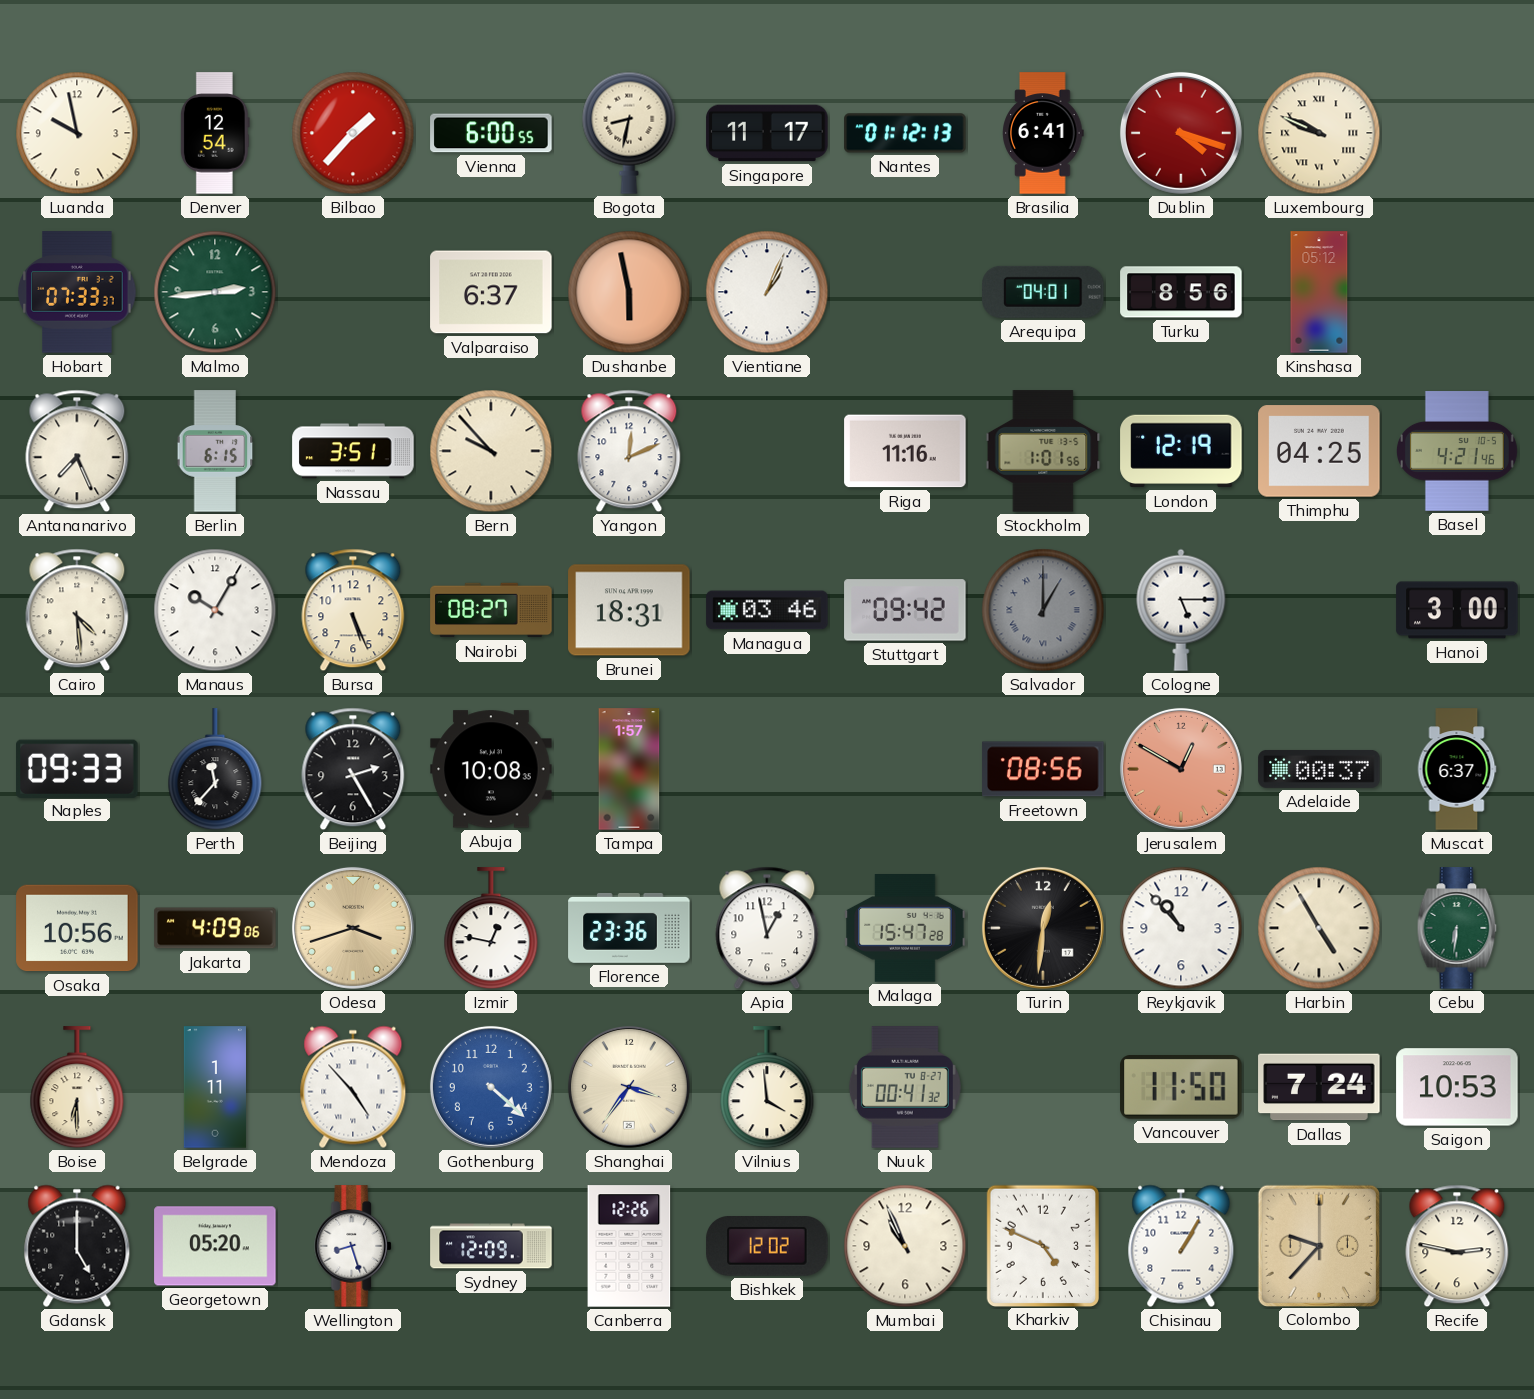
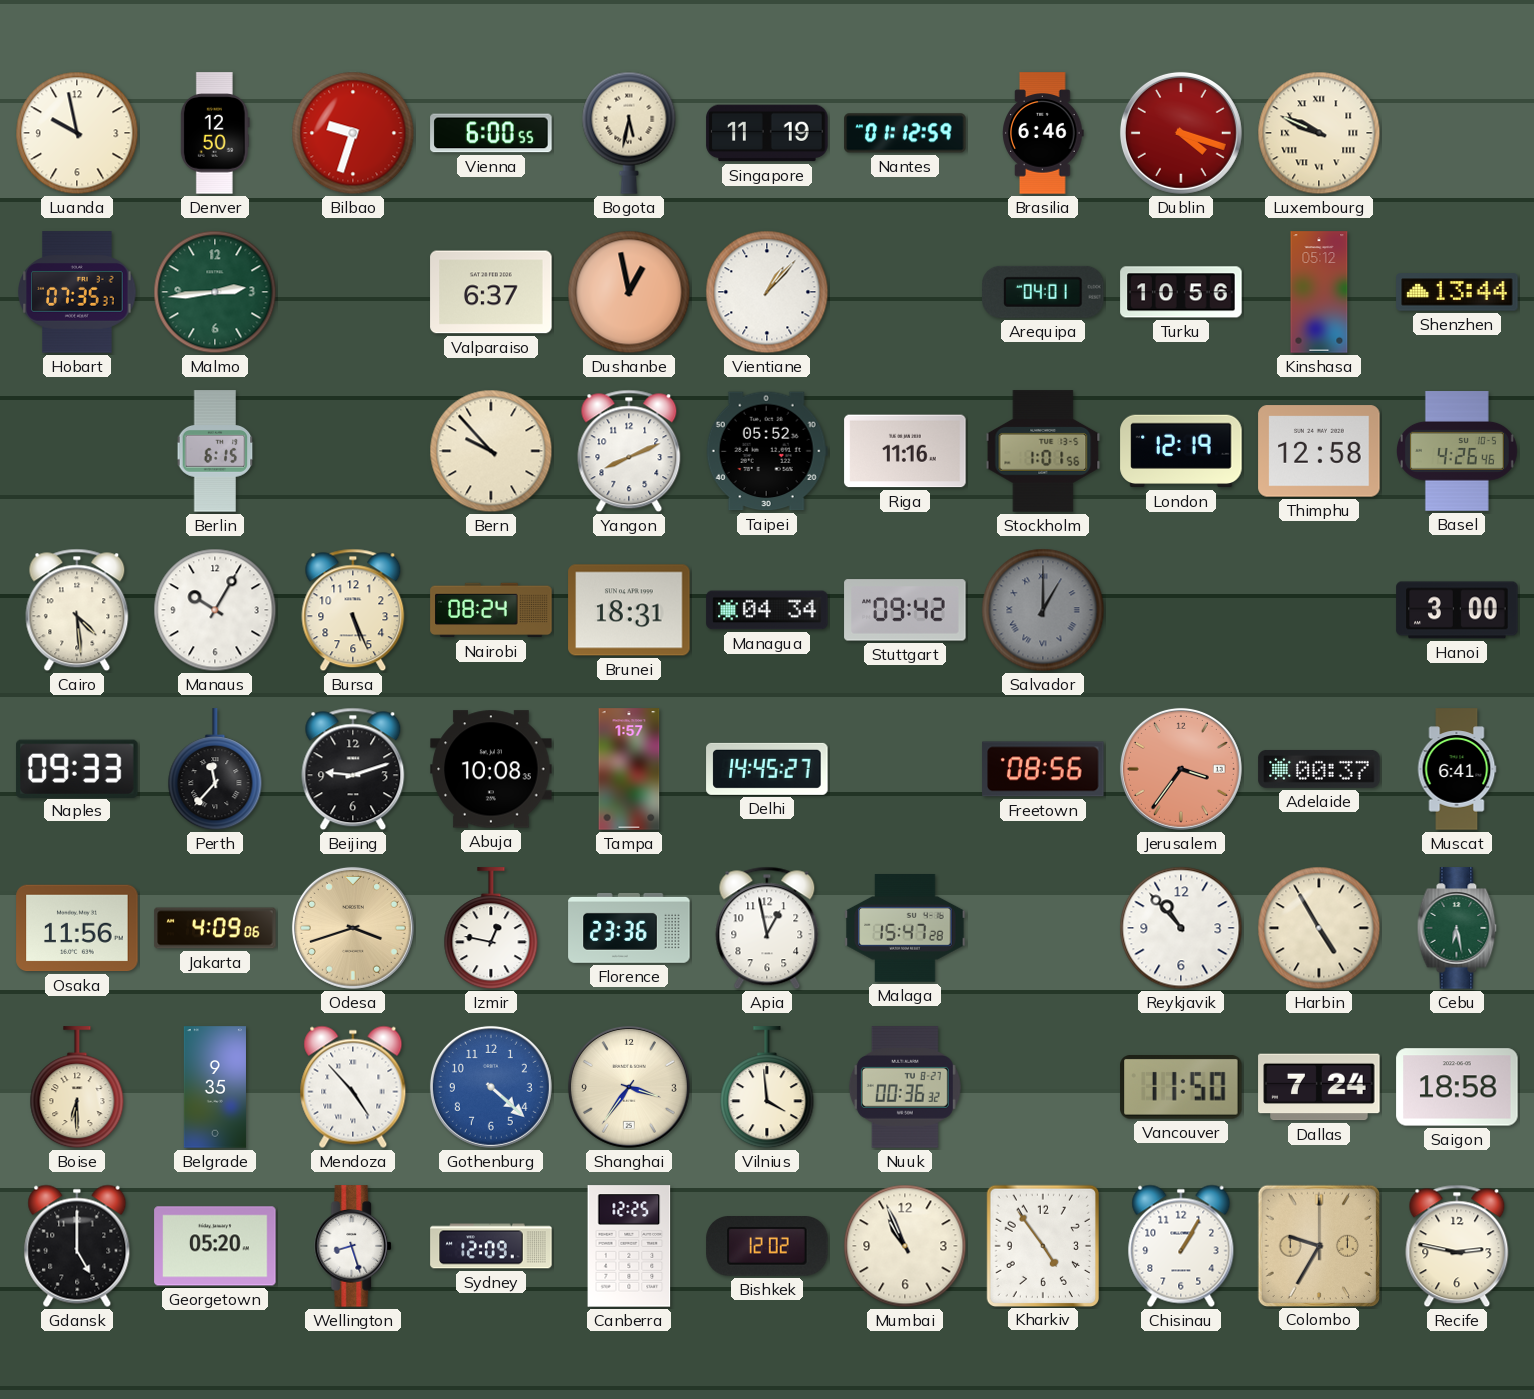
Denver: 12:54 -> 12:50
Bilbao: 1:37 -> 9:33
Bogota: 8:32 -> 5:32
Singapore: 11:17 -> 11:19
Nantes: 01:12:13 -> 01:12:59
Brasilia: 6:41 -> 6:46
Hobart: 07:33 -> 07:35
Dushanbe: 5:58 -> 12:58
Vientiane: 1:04 -> 1:07
Turku: 8:56 -> 10:56
Shenzhen: none -> 13:44
Antananarivo: 7:26 -> none
Nassau: 3:51 -> none
Yangon: 12:11 -> 8:11
Taipei: none -> 05:52
Thimphu: 04:25 -> 12:58
Basel: 4:21 -> 4:26
Nairobi: 08:27 -> 08:24
Managua: 03:46 -> 04:34
Cologne: 5:15 -> none
Beijing: 2:25 -> 9:12
Delhi: none -> 14:45
Jerusalem: 12:50 -> 3:36
Muscat: 6:37 -> 6:41
Osaka: 10:56 -> 11:56
Turin: 12:31 -> none
Cebu: 6:31 -> 6:28
Belgrade: 1:11 -> 9:35
Nuuk: 00:41 -> 00:36
Saigon: 10:53 -> 18:58
Canberra: 12:26 -> 12:25
Kharkiv: 4:49 -> 4:54
Colombo: 9:37 -> 9:35
